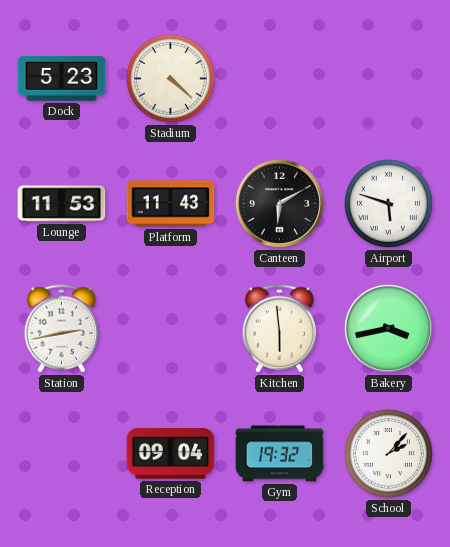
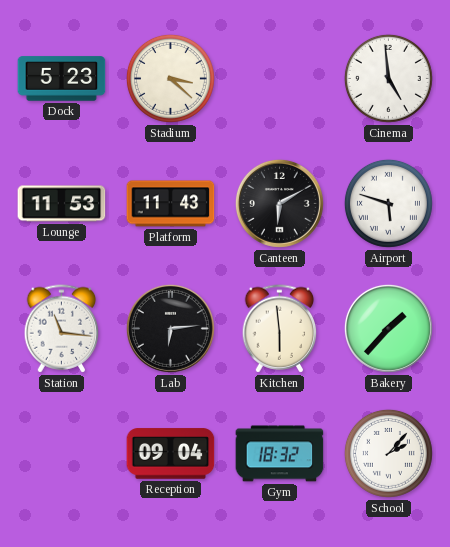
Stadium: 4:22 -> 3:22
Cinema: none -> 4:59
Station: 2:43 -> 11:16
Lab: none -> 6:14
Bakery: 3:43 -> 1:37
Gym: 19:32 -> 18:32
